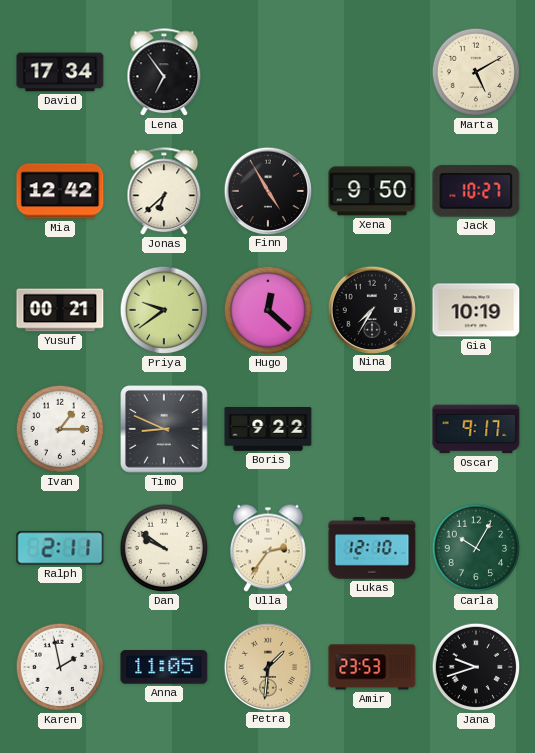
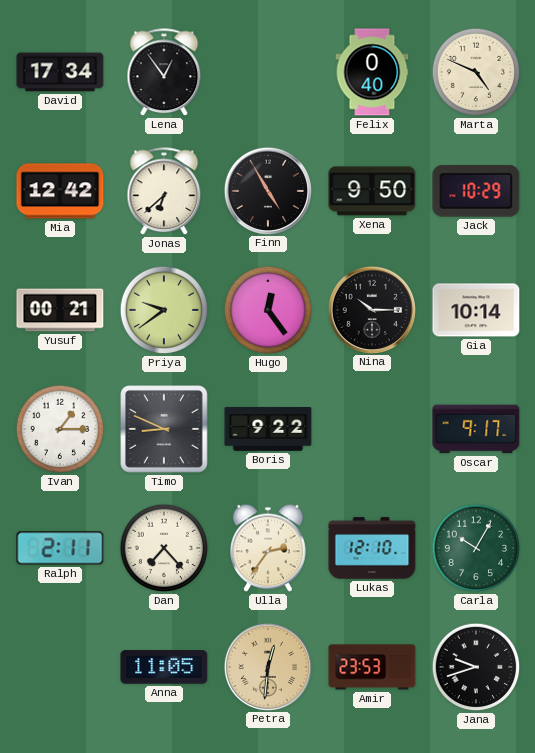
Lena: 6:54 -> 12:54
Felix: none -> 0:40
Marta: 5:10 -> 4:49
Jack: 10:27 -> 10:29
Hugo: 12:22 -> 12:24
Nina: 7:35 -> 10:15
Gia: 10:19 -> 10:14
Dan: 9:51 -> 7:23
Karen: 1:58 -> none
Petra: 1:31 -> 12:31
